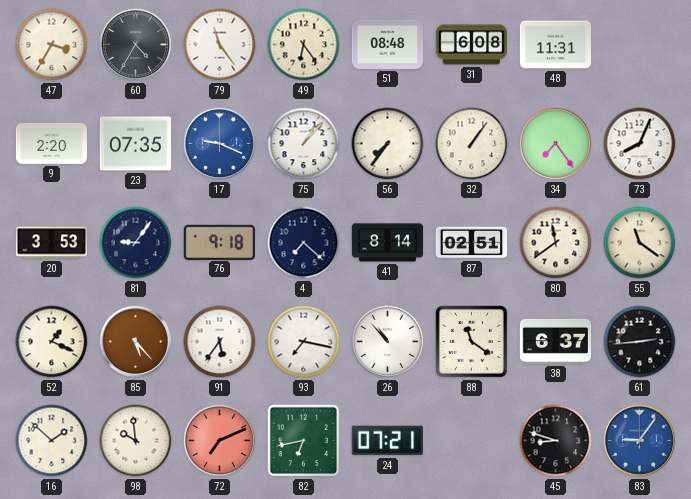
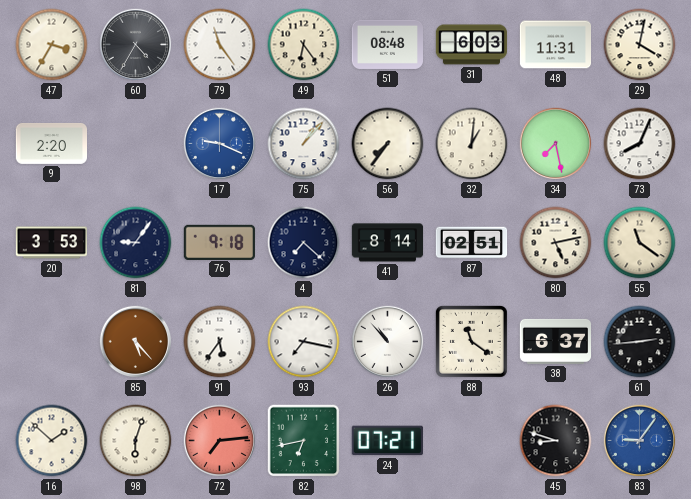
31: 6:08 -> 6:03
29: none -> 4:02
23: 07:35 -> none
32: 1:06 -> 1:01
34: 7:24 -> 7:28
80: 11:39 -> 5:13
52: 1:19 -> none
98: 9:59 -> 6:03
72: 7:11 -> 7:14
